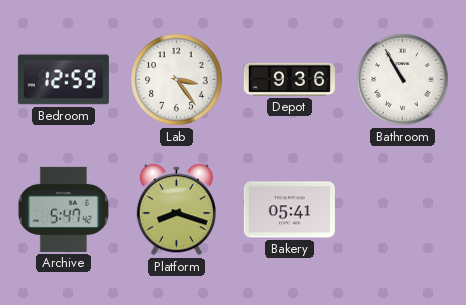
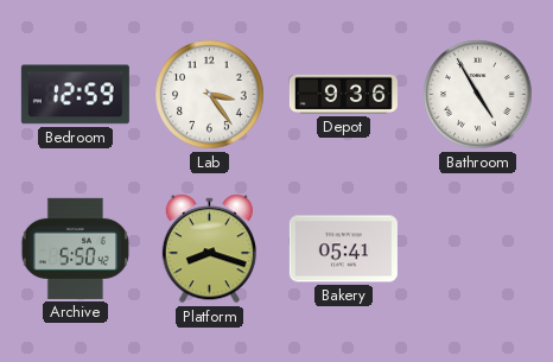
Bathroom: 10:55 -> 4:55
Archive: 5:47 -> 5:50
